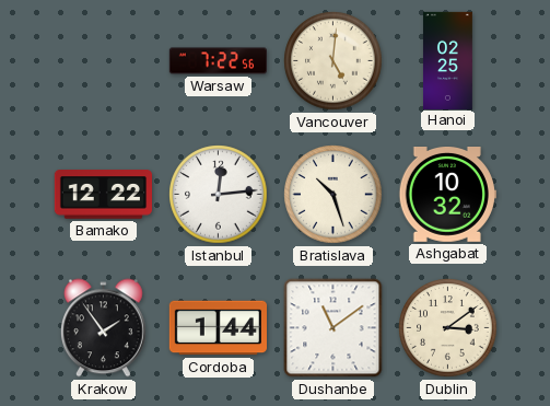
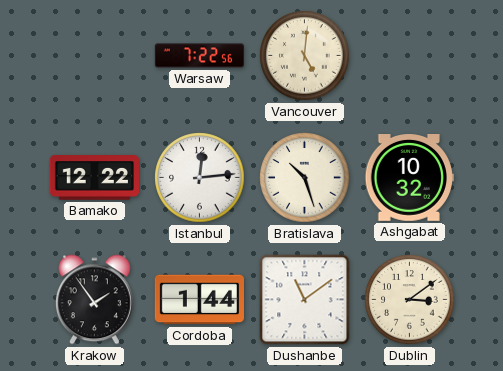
Hanoi: 02:25 -> none
